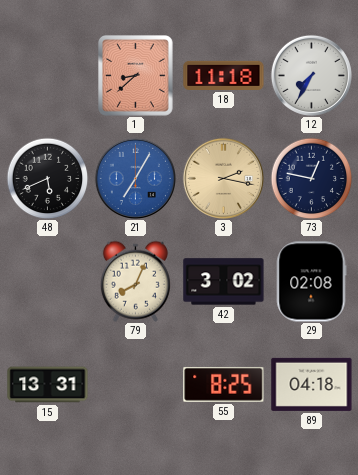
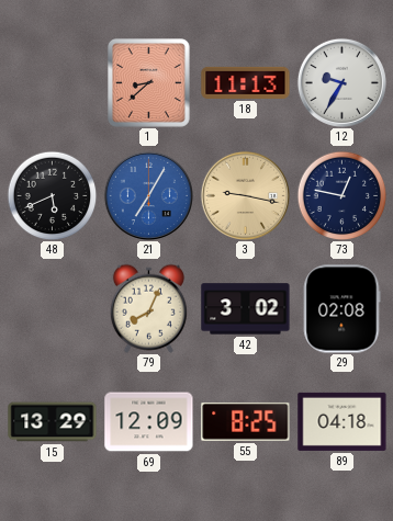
18: 11:18 -> 11:13
12: 7:35 -> 9:35
3: 2:17 -> 9:17
15: 13:31 -> 13:29
69: none -> 12:09
